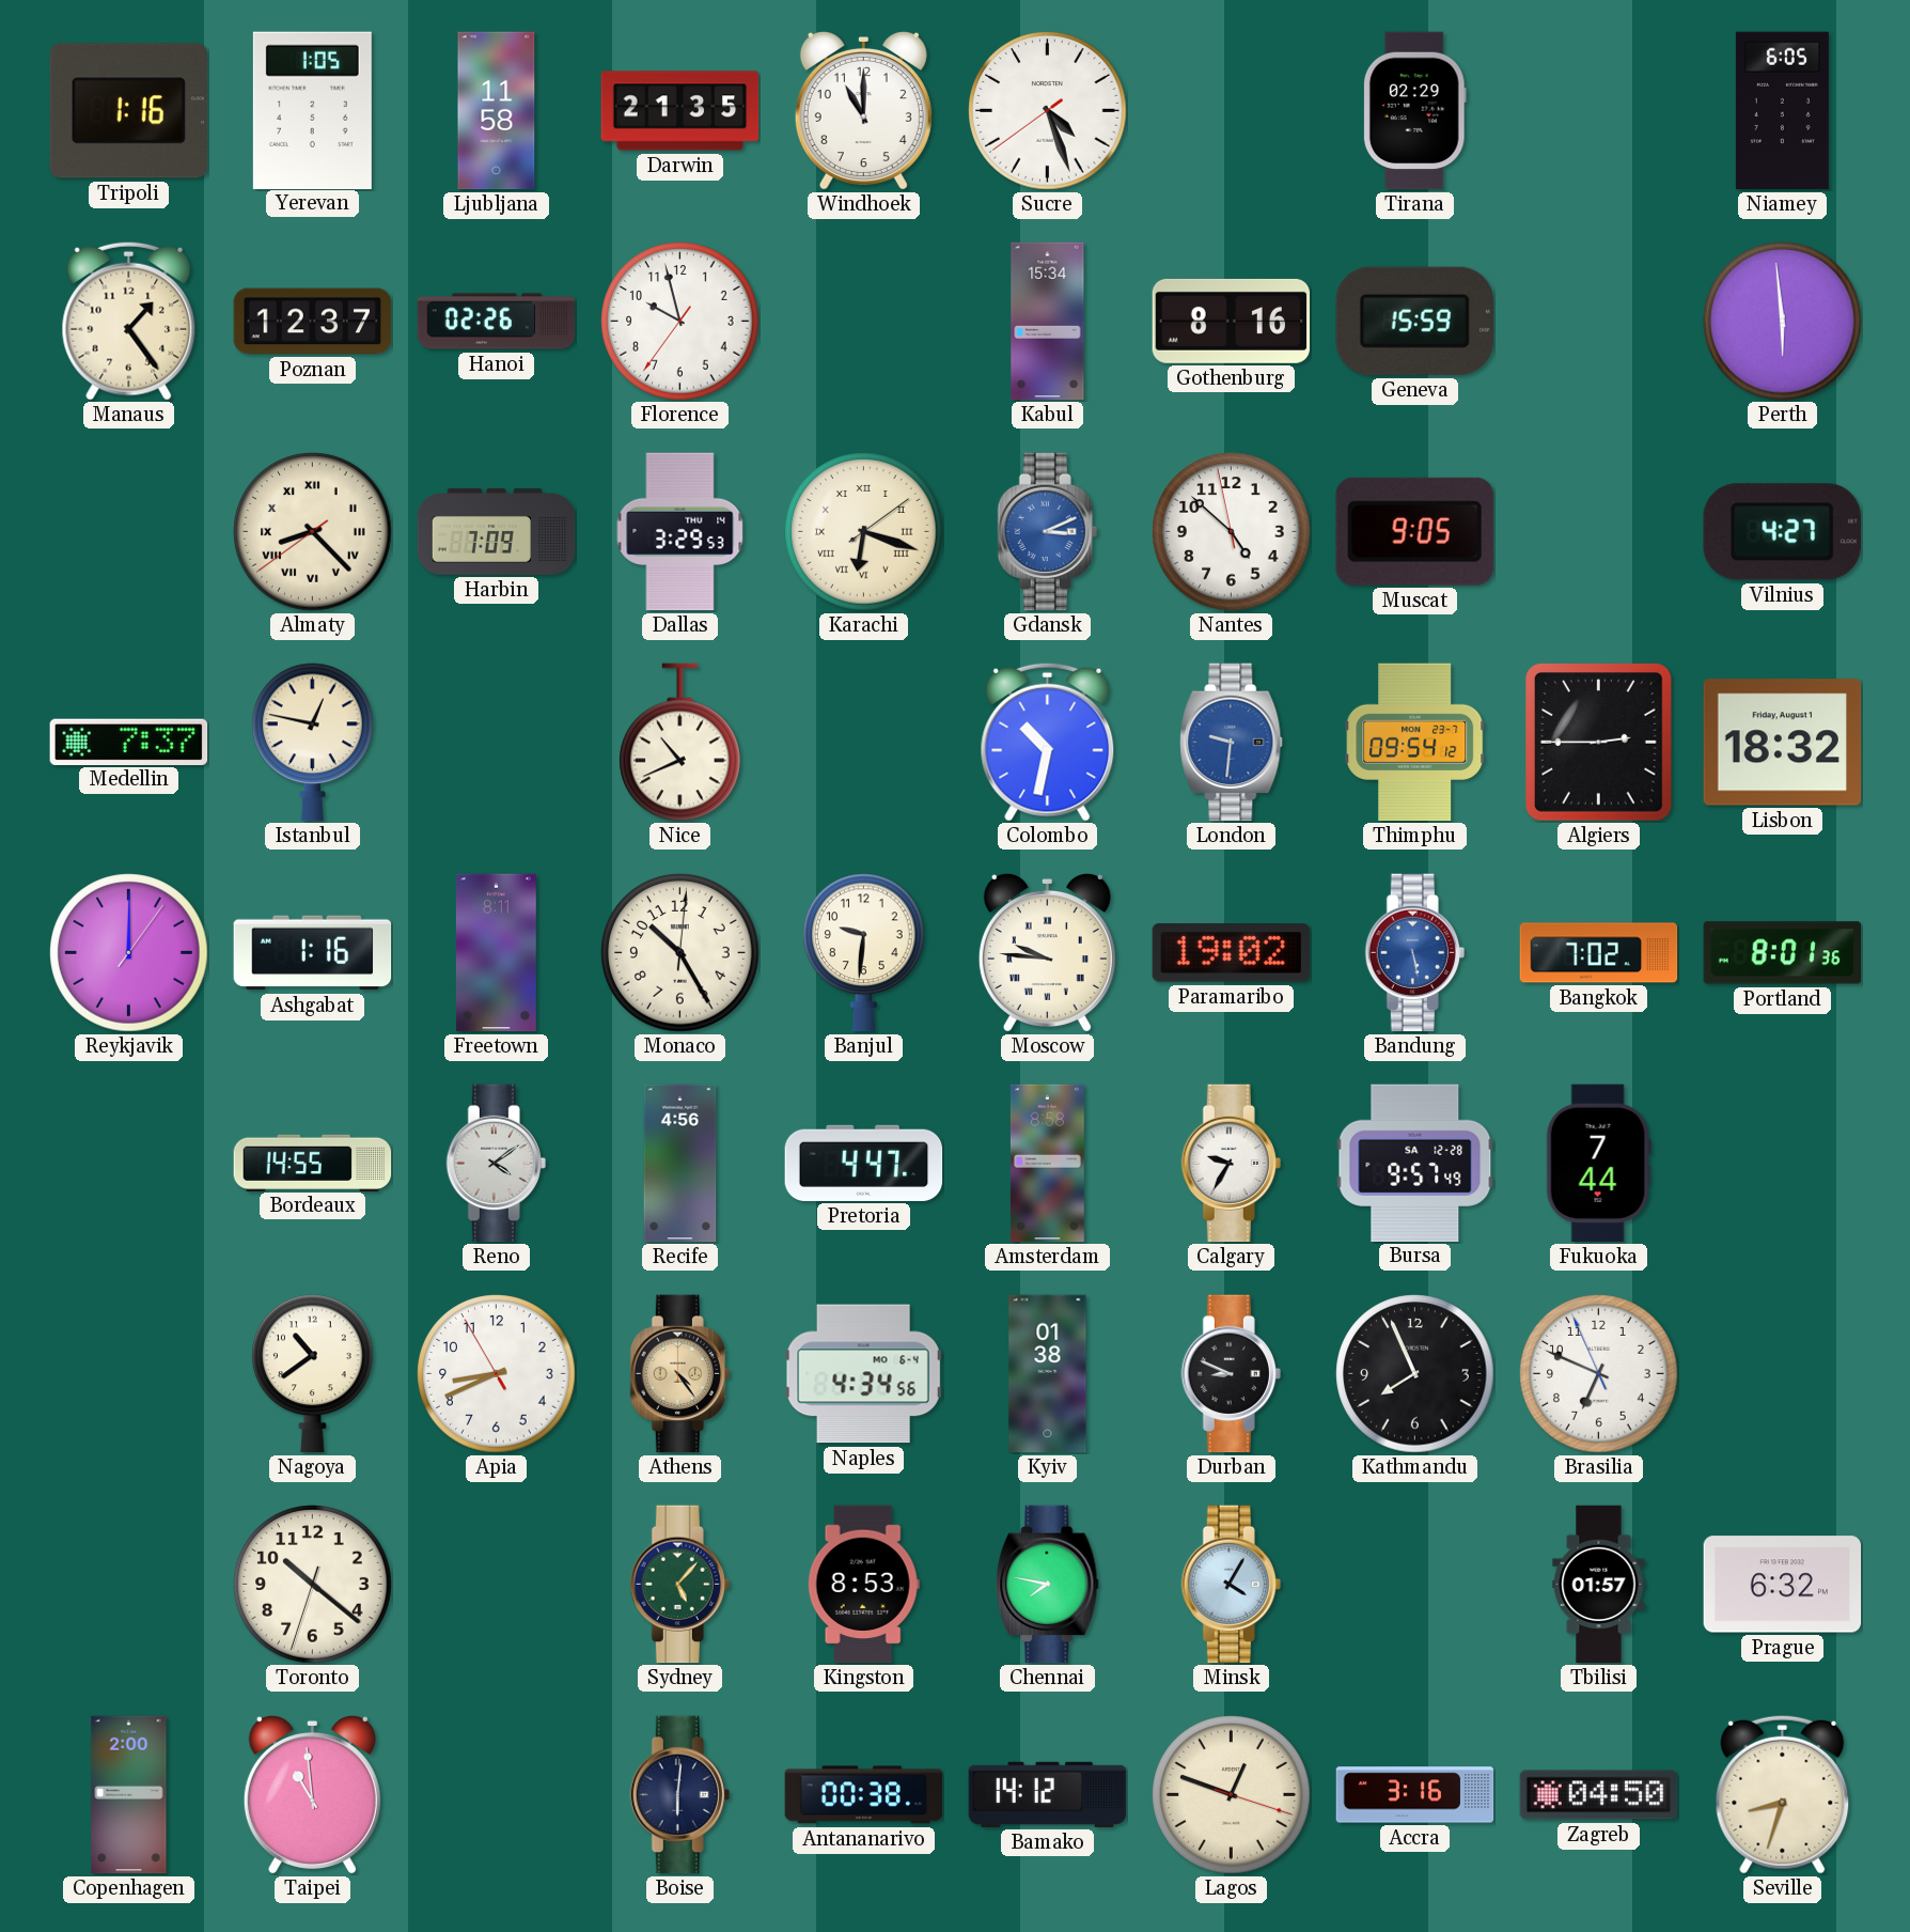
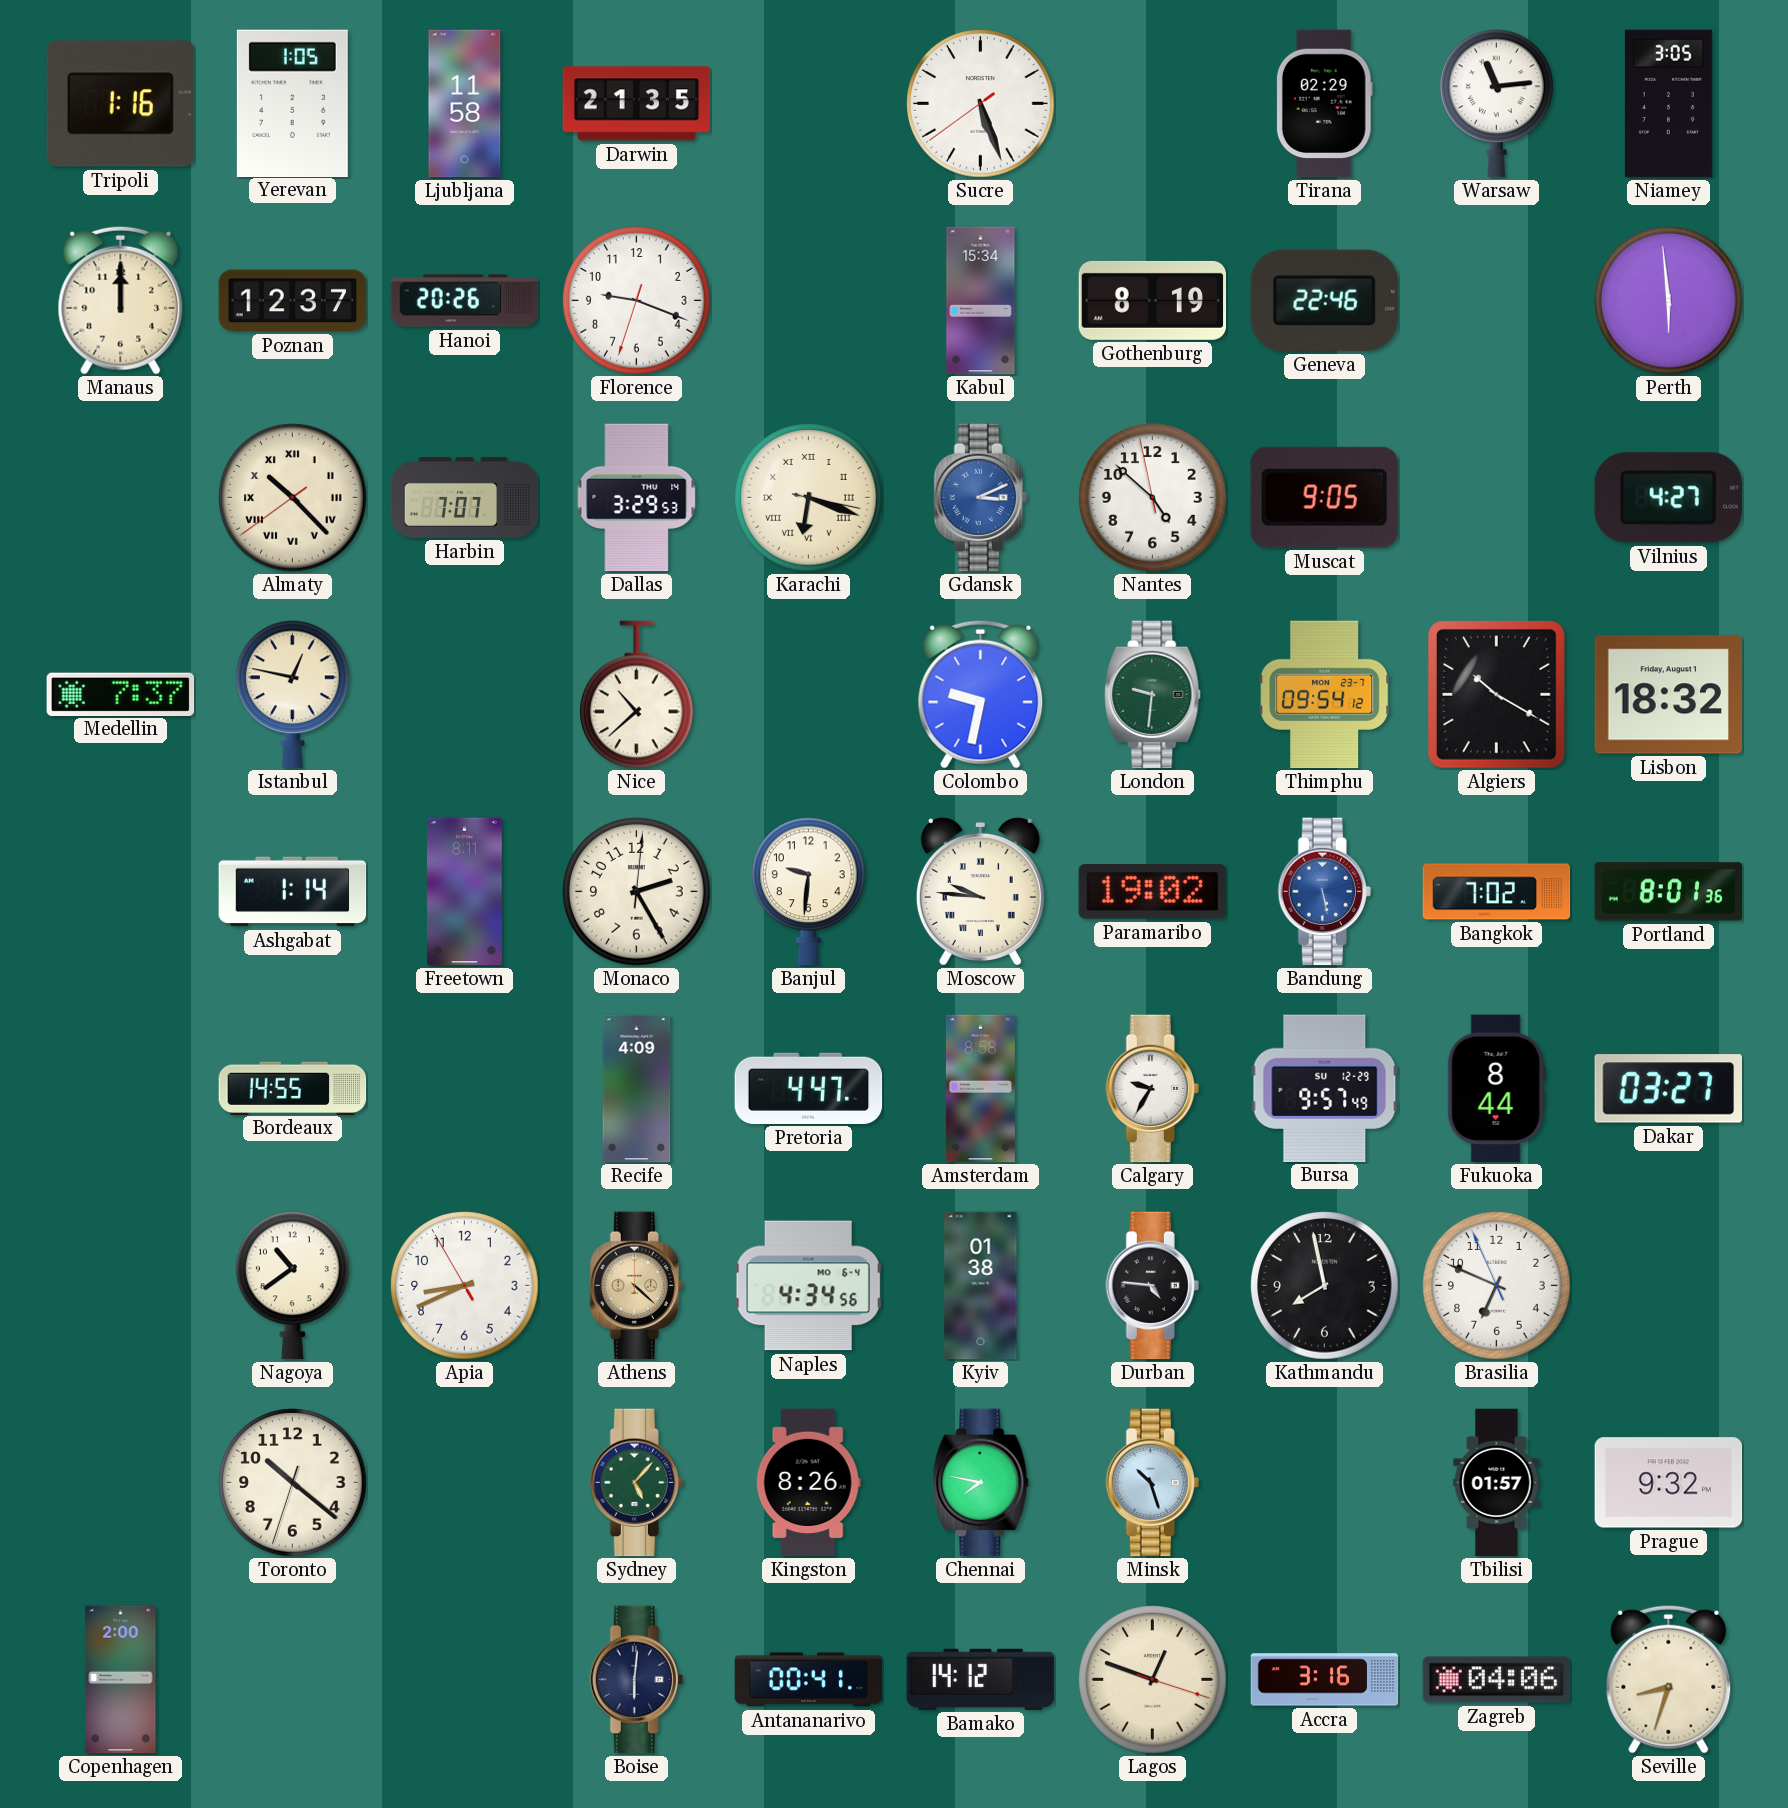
Windhoek: 11:00 -> none
Sucre: 4:26 -> 5:26
Warsaw: none -> 11:14
Niamey: 6:05 -> 3:05
Manaus: 1:24 -> 12:00
Hanoi: 02:26 -> 20:26
Florence: 9:57 -> 9:18
Gothenburg: 8:16 -> 8:19
Geneva: 15:59 -> 22:46
Almaty: 8:22 -> 10:22
Harbin: 7:09 -> 7:07
Karachi: 6:18:09 -> 6:18:17
Nice: 10:41 -> 10:38
Colombo: 10:32 -> 9:32
London dial: blue -> green
Algiers: 2:45 -> 10:20
Reykjavik: 12:00 -> none
Ashgabat: 1:16 -> 1:14
Monaco: 10:25 -> 2:25
Reno: 4:09 -> none
Recife: 4:56 -> 4:09
Bursa date: SA 12-28 -> SU 12-29
Fukuoka: 7:44 -> 8:44
Dakar: none -> 03:27
Athens: 4:24 -> 4:22
Durban: 8:49 -> 4:46
Kathmandu: 7:56 -> 7:58
Kingston: 8:53 -> 8:26
Minsk: 4:05 -> 10:27
Prague: 6:32 -> 9:32
Taipei: 10:59 -> none
Antananarivo: 00:38 -> 00:41
Zagreb: 04:50 -> 04:06
